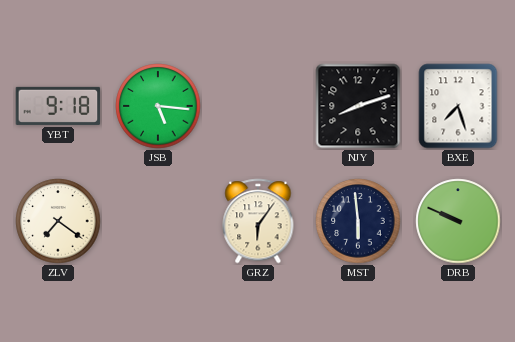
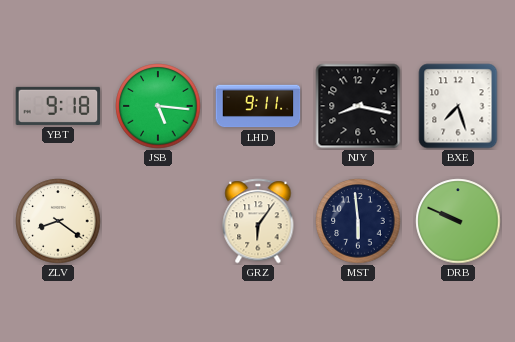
LHD: none -> 9:11
NJY: 8:12 -> 8:17
ZLV: 7:21 -> 8:21
